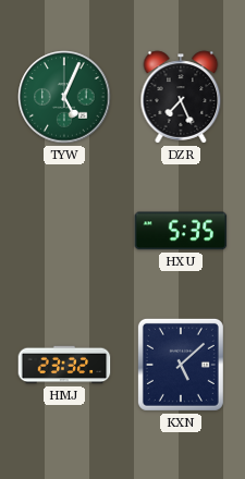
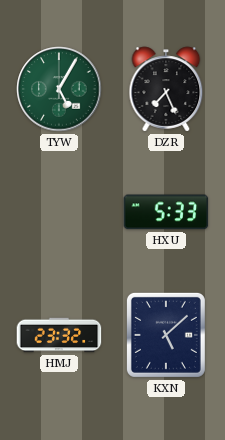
TYW: 5:04 -> 5:05
HXU: 5:35 -> 5:33
